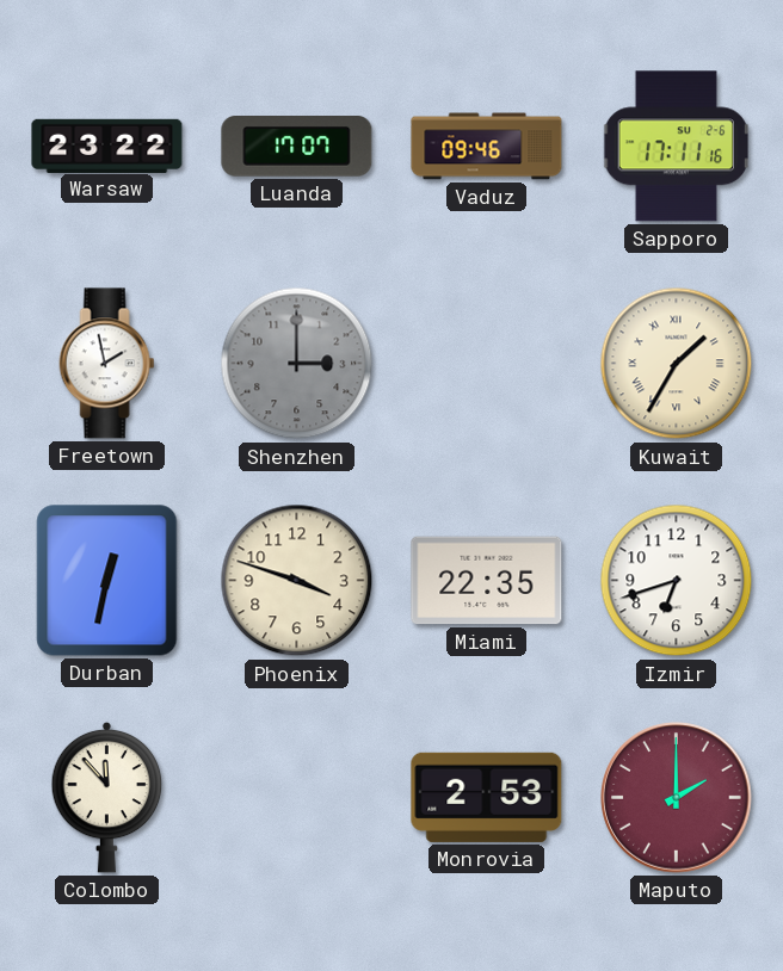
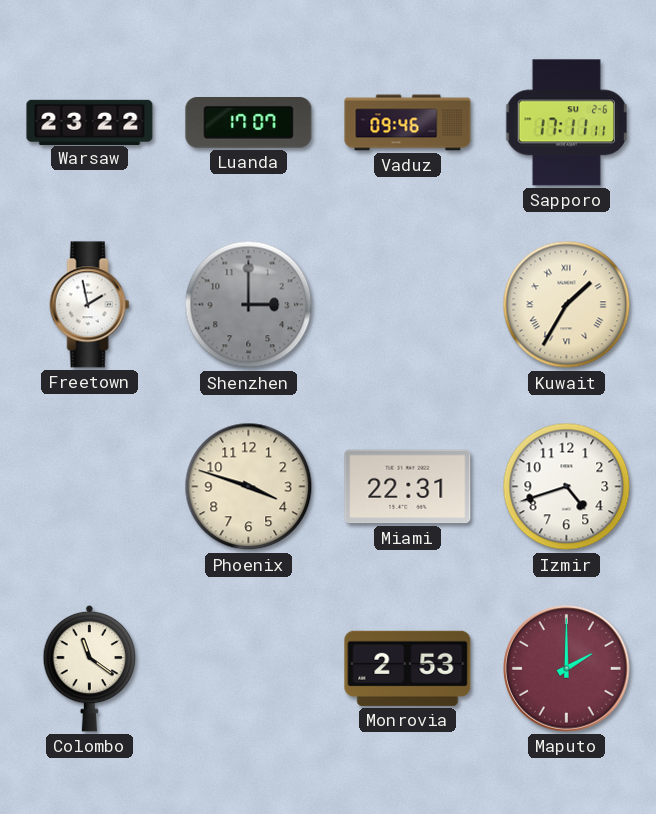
Sapporo: 17:11:16 -> 17:11:11
Durban: 12:32 -> none
Miami: 22:35 -> 22:31
Izmir: 6:42 -> 4:42
Colombo: 11:53 -> 11:21
